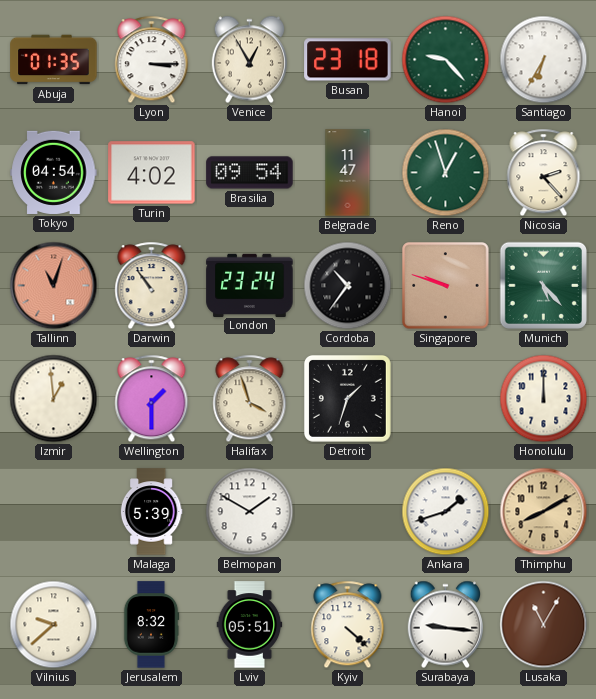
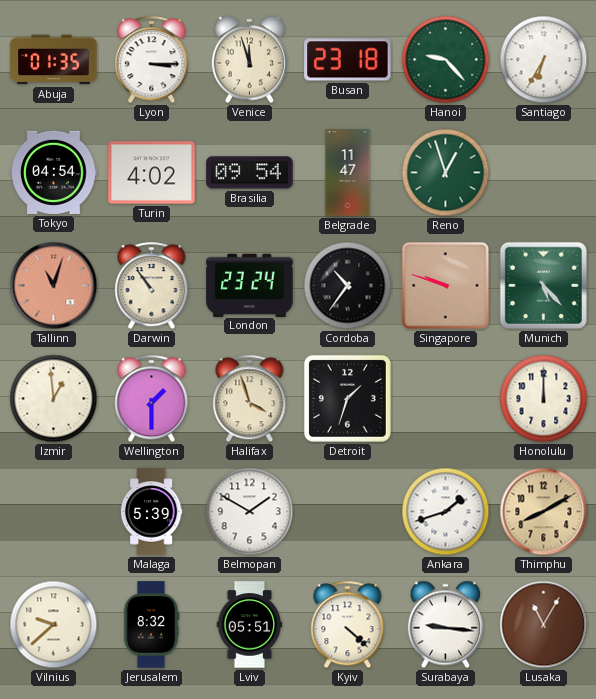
Venice: 12:55 -> 11:57
Nicosia: 2:23 -> none
